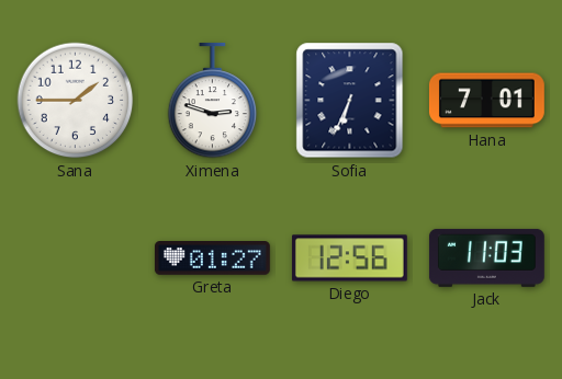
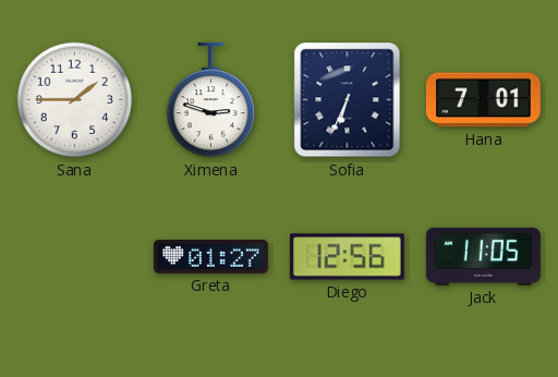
Jack: 11:03 -> 11:05
